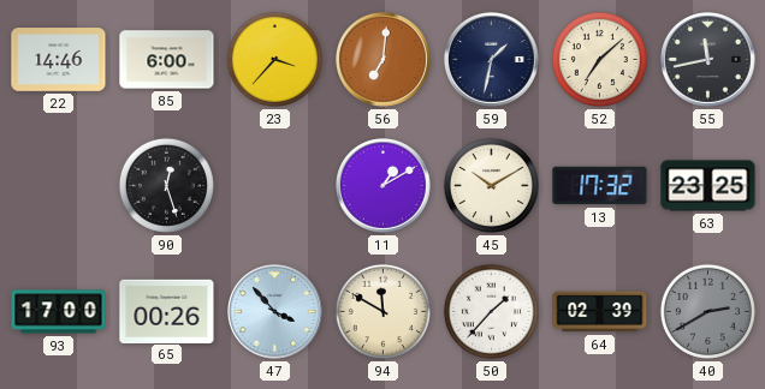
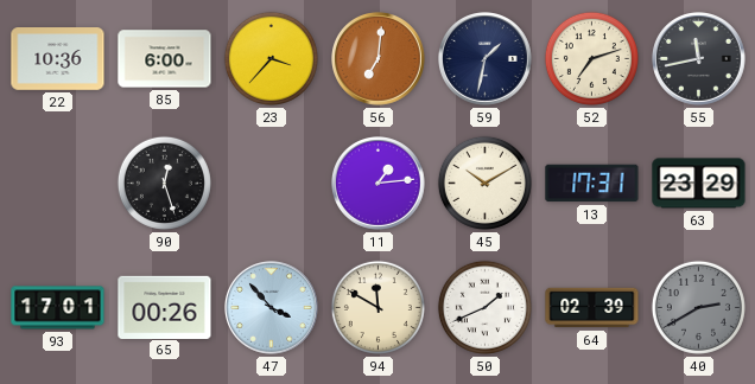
22: 14:46 -> 10:36
52: 7:08 -> 7:12
11: 1:10 -> 1:14
13: 17:32 -> 17:31
63: 23:25 -> 23:29
93: 17:00 -> 17:01
50: 1:37 -> 1:41
